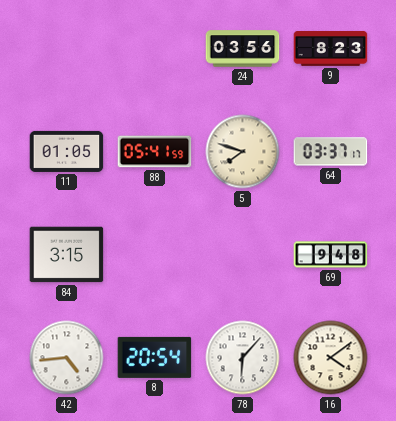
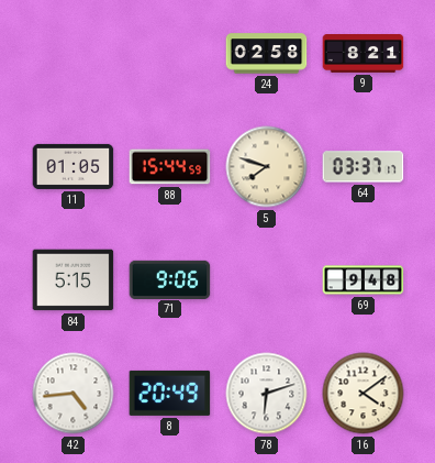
24: 03:56 -> 02:58
9: 8:23 -> 8:21
88: 05:41 -> 15:44
84: 3:15 -> 5:15
71: none -> 9:06
8: 20:54 -> 20:49
78: 6:07 -> 6:12
